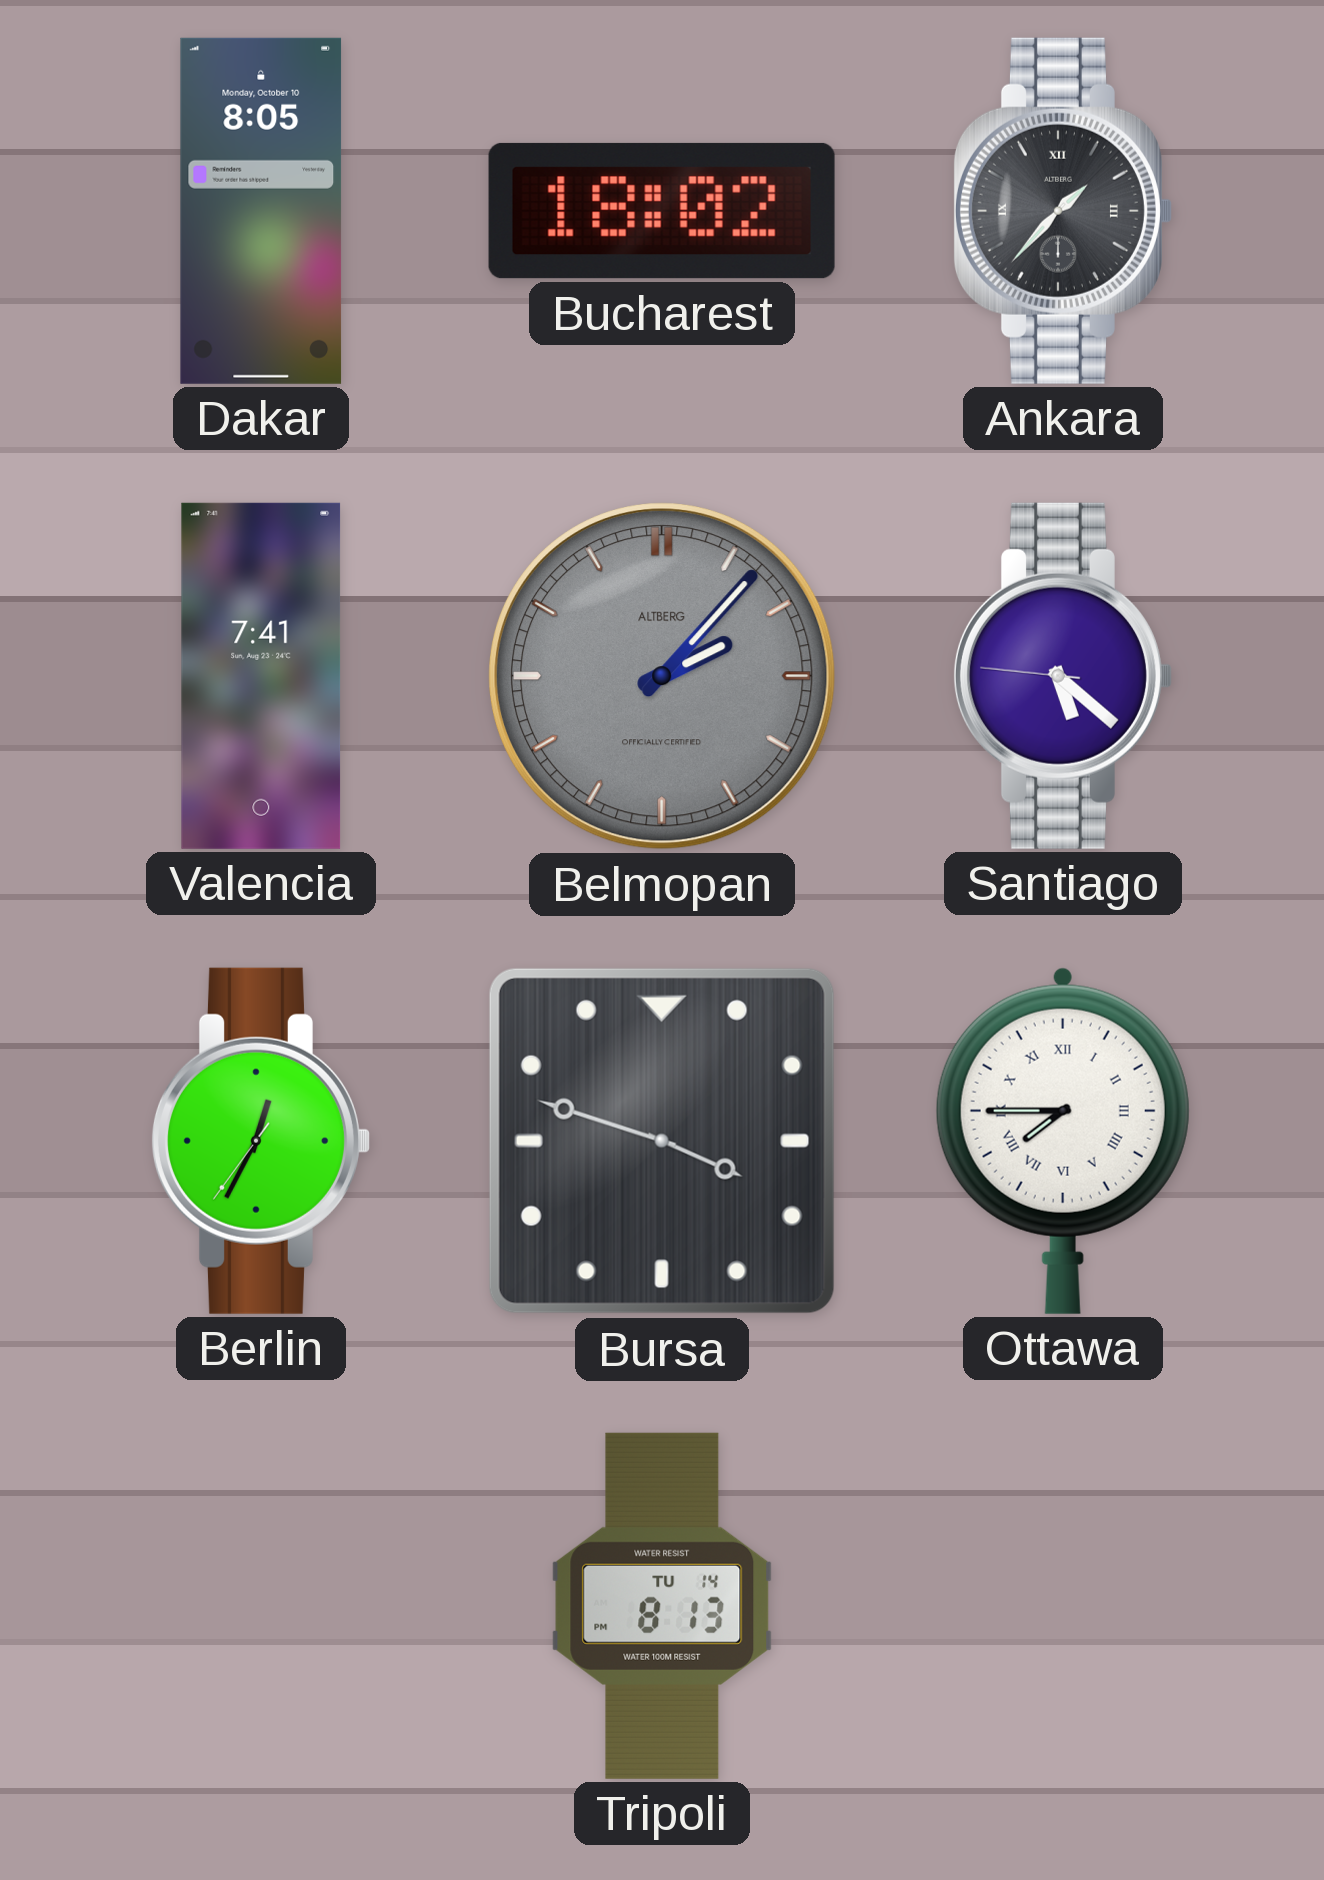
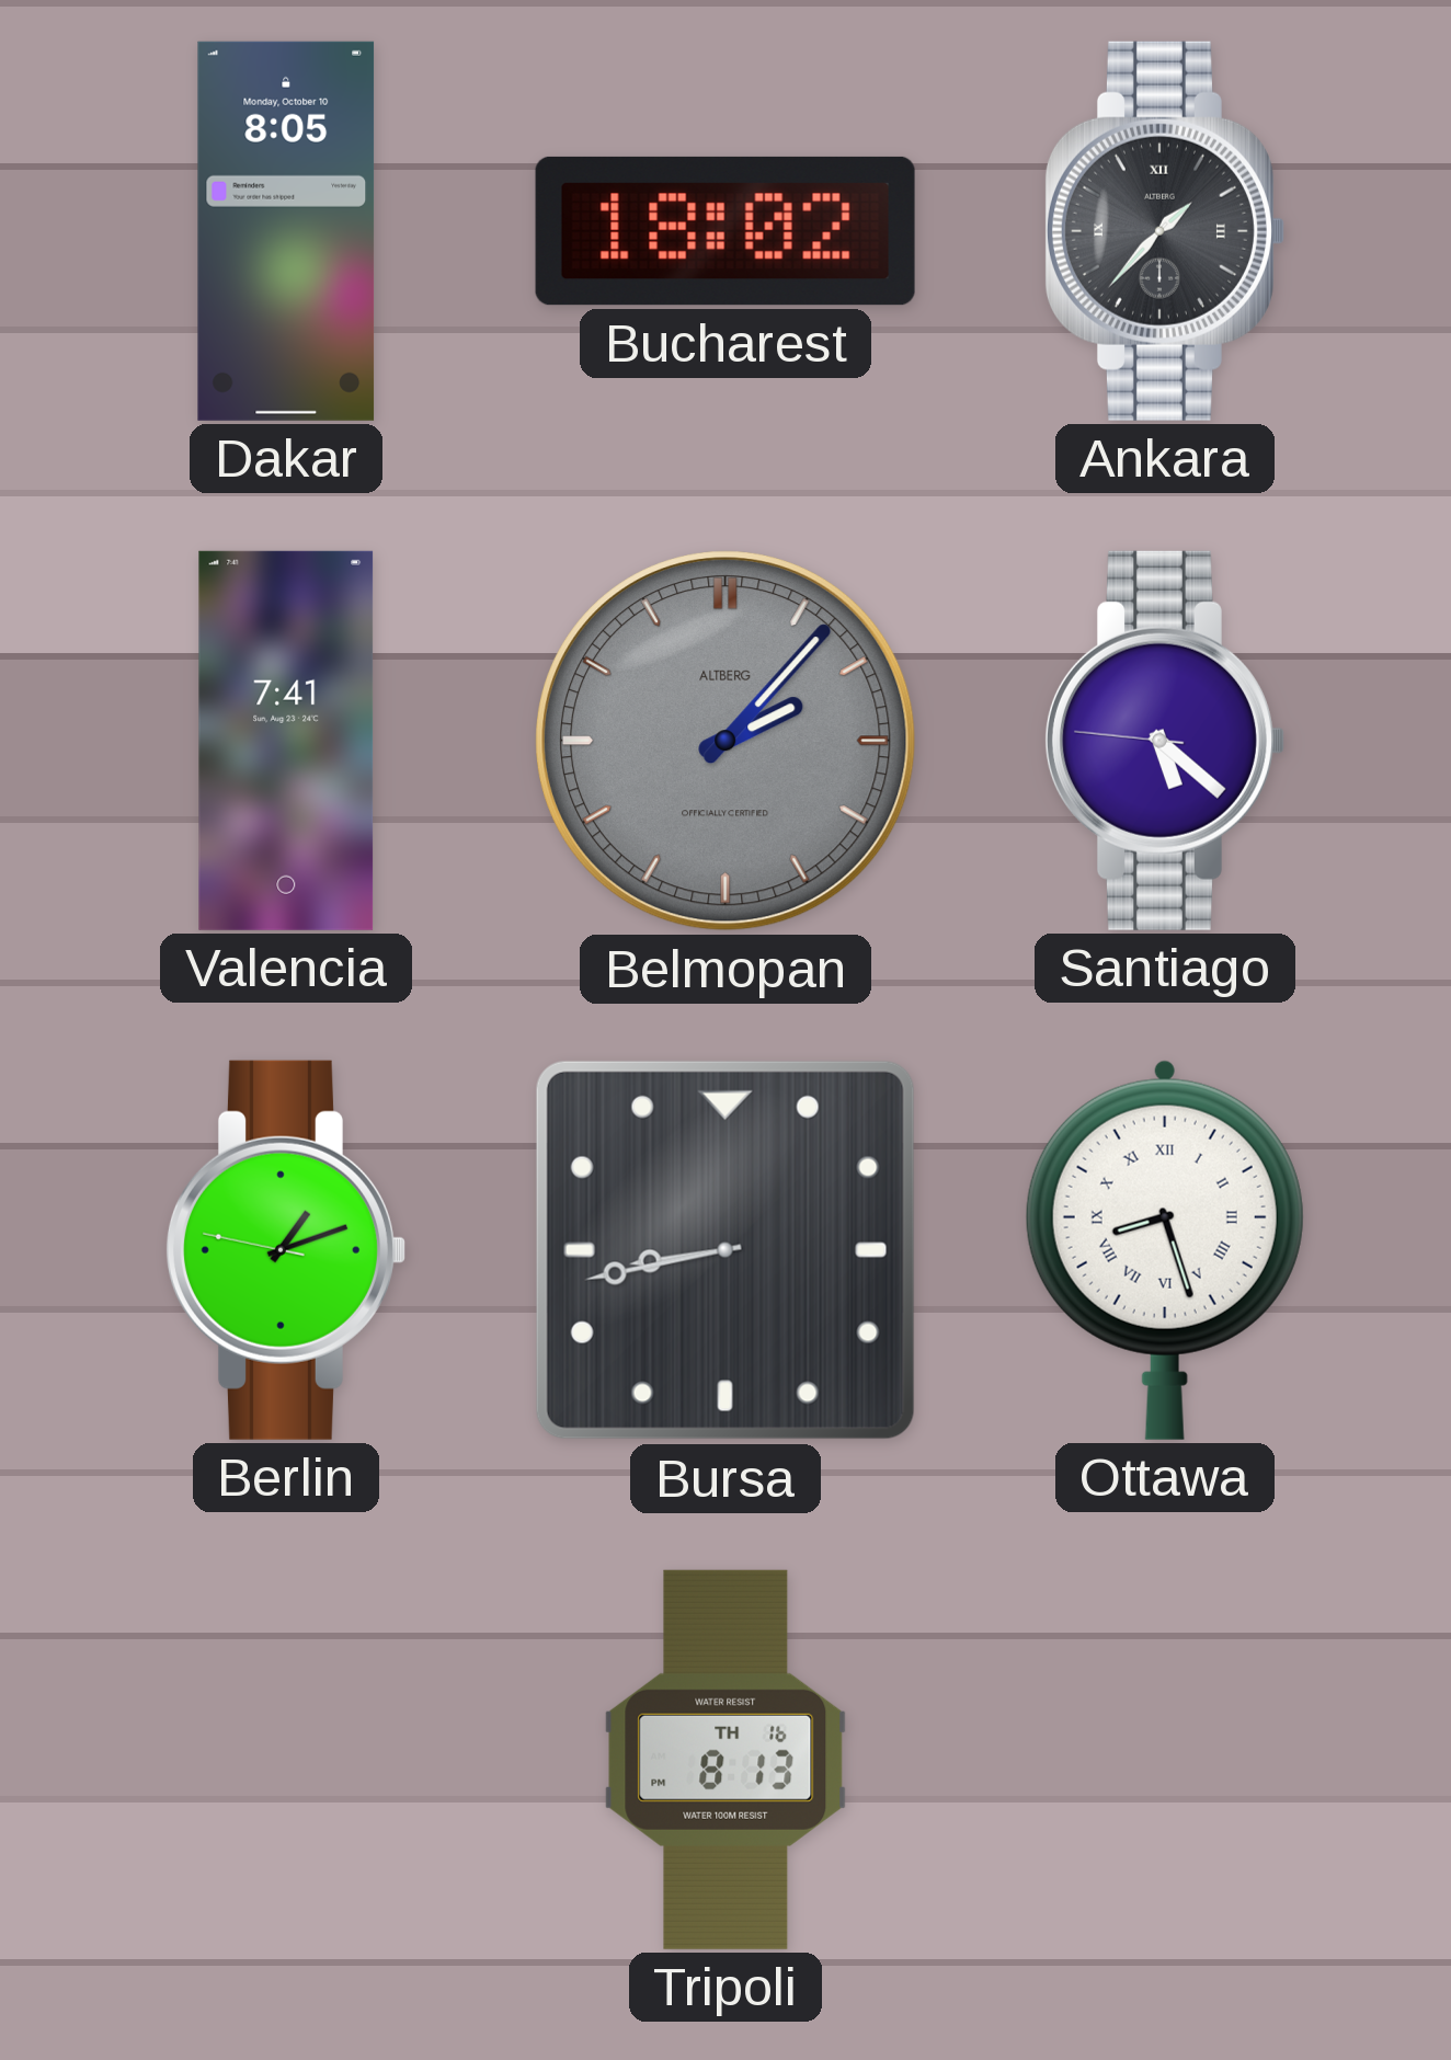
Berlin: 12:34 -> 1:11
Bursa: 3:48 -> 8:43
Ottawa: 7:45 -> 8:27
Tripoli date: TU 14 -> TH 16
